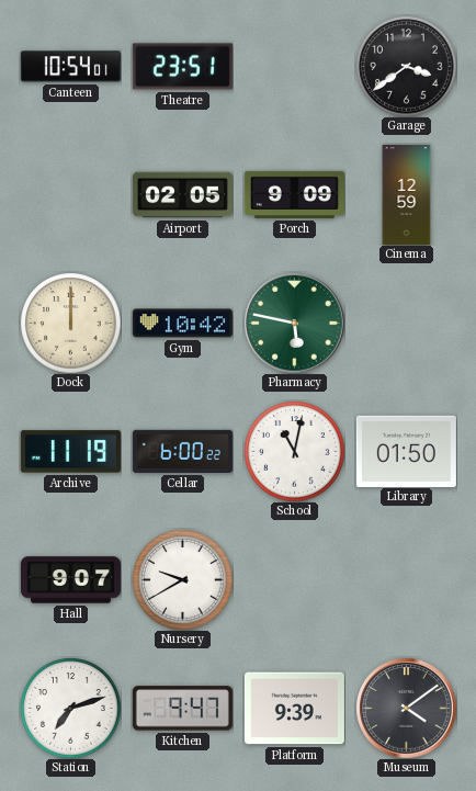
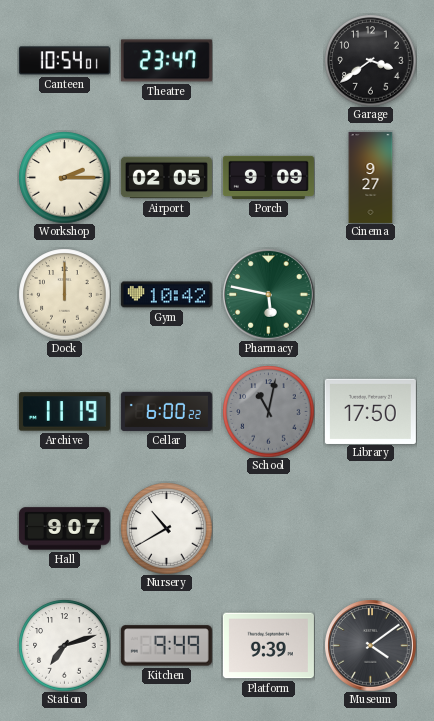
Theatre: 23:51 -> 23:47
Workshop: none -> 2:15
Cinema: 12:59 -> 9:27
School dial: white -> grey
Library: 01:50 -> 17:50
Nursery: 9:40 -> 10:40
Kitchen: 9:47 -> 9:49
